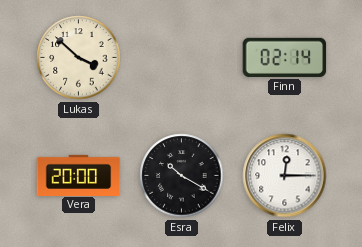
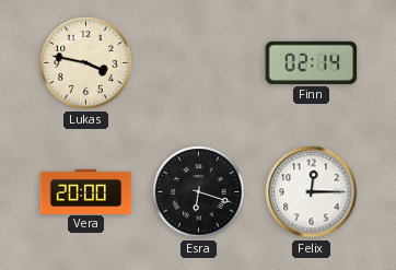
Lukas: 3:52 -> 3:47
Esra: 10:20 -> 6:18
